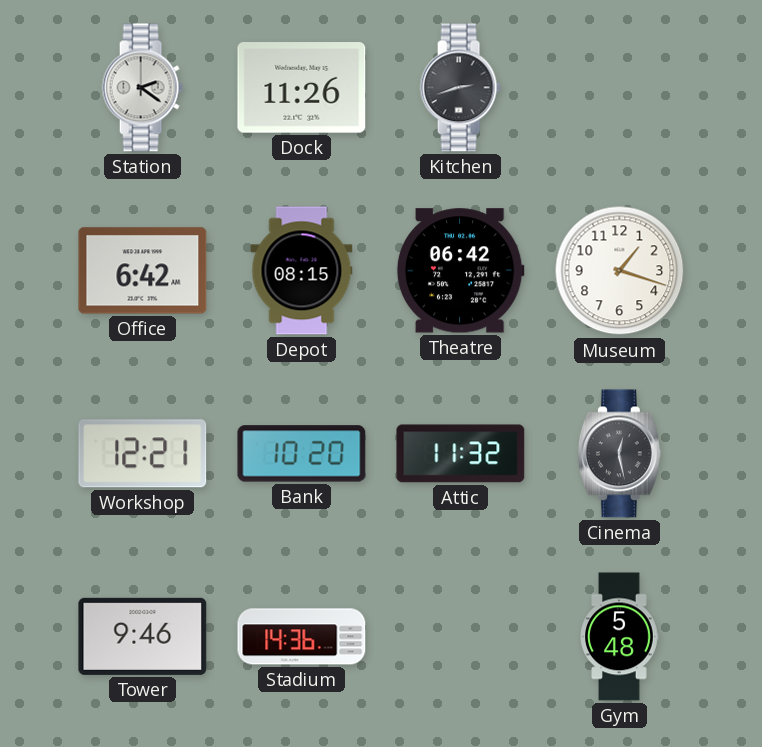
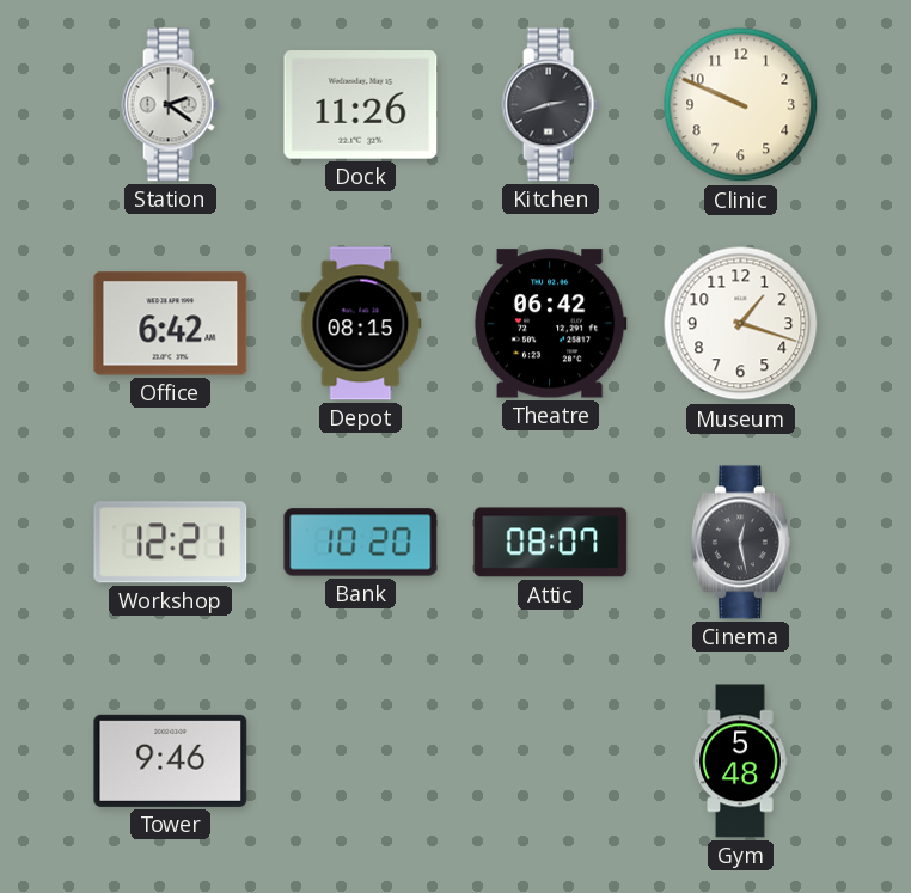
Clinic: none -> 9:49
Attic: 11:32 -> 08:07
Stadium: 14:36 -> none
